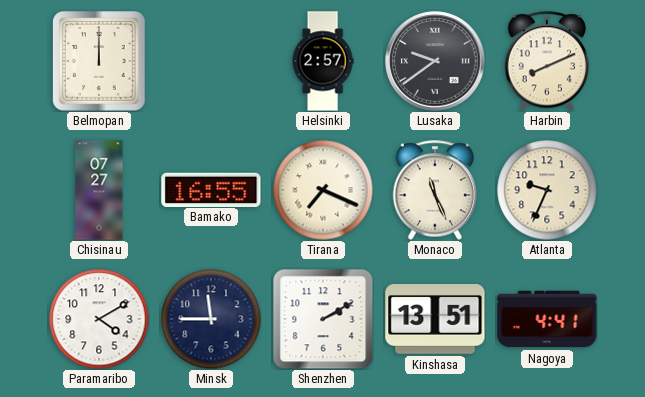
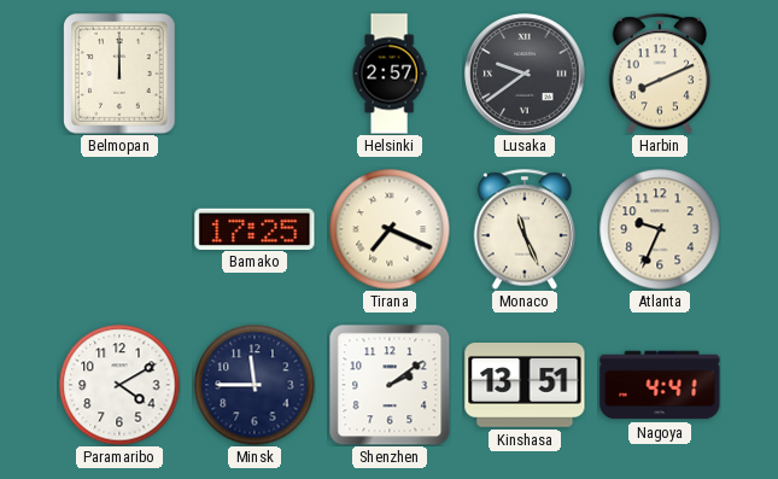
Chisinau: 07:27 -> none
Bamako: 16:55 -> 17:25
Shenzhen: 2:10 -> 2:09
